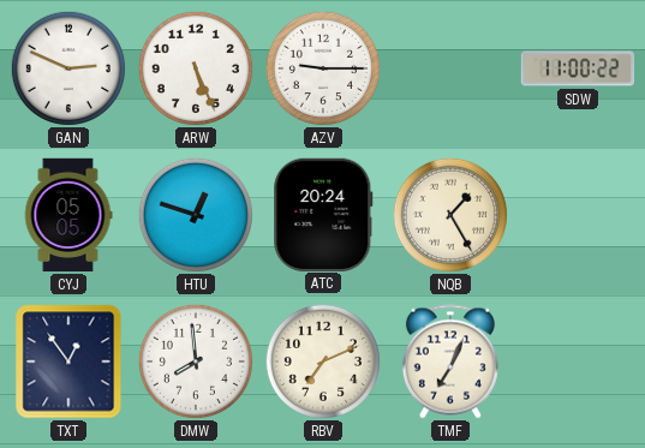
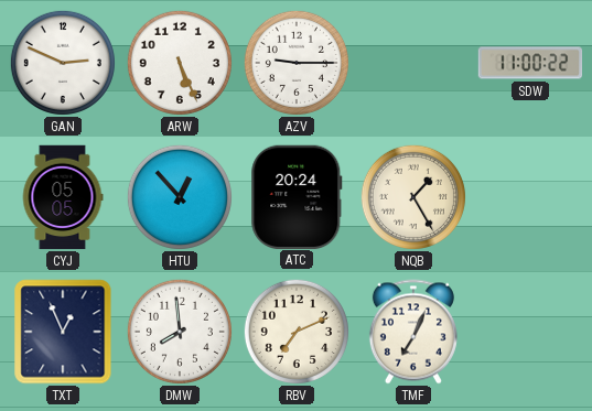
HTU: 12:48 -> 12:53
TXT: 12:54 -> 12:56
